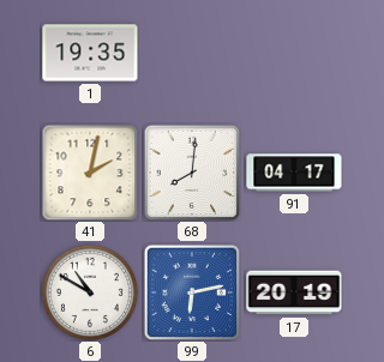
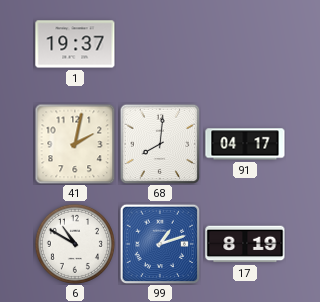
1: 19:35 -> 19:37
99: 6:13 -> 1:12
17: 20:19 -> 8:19
